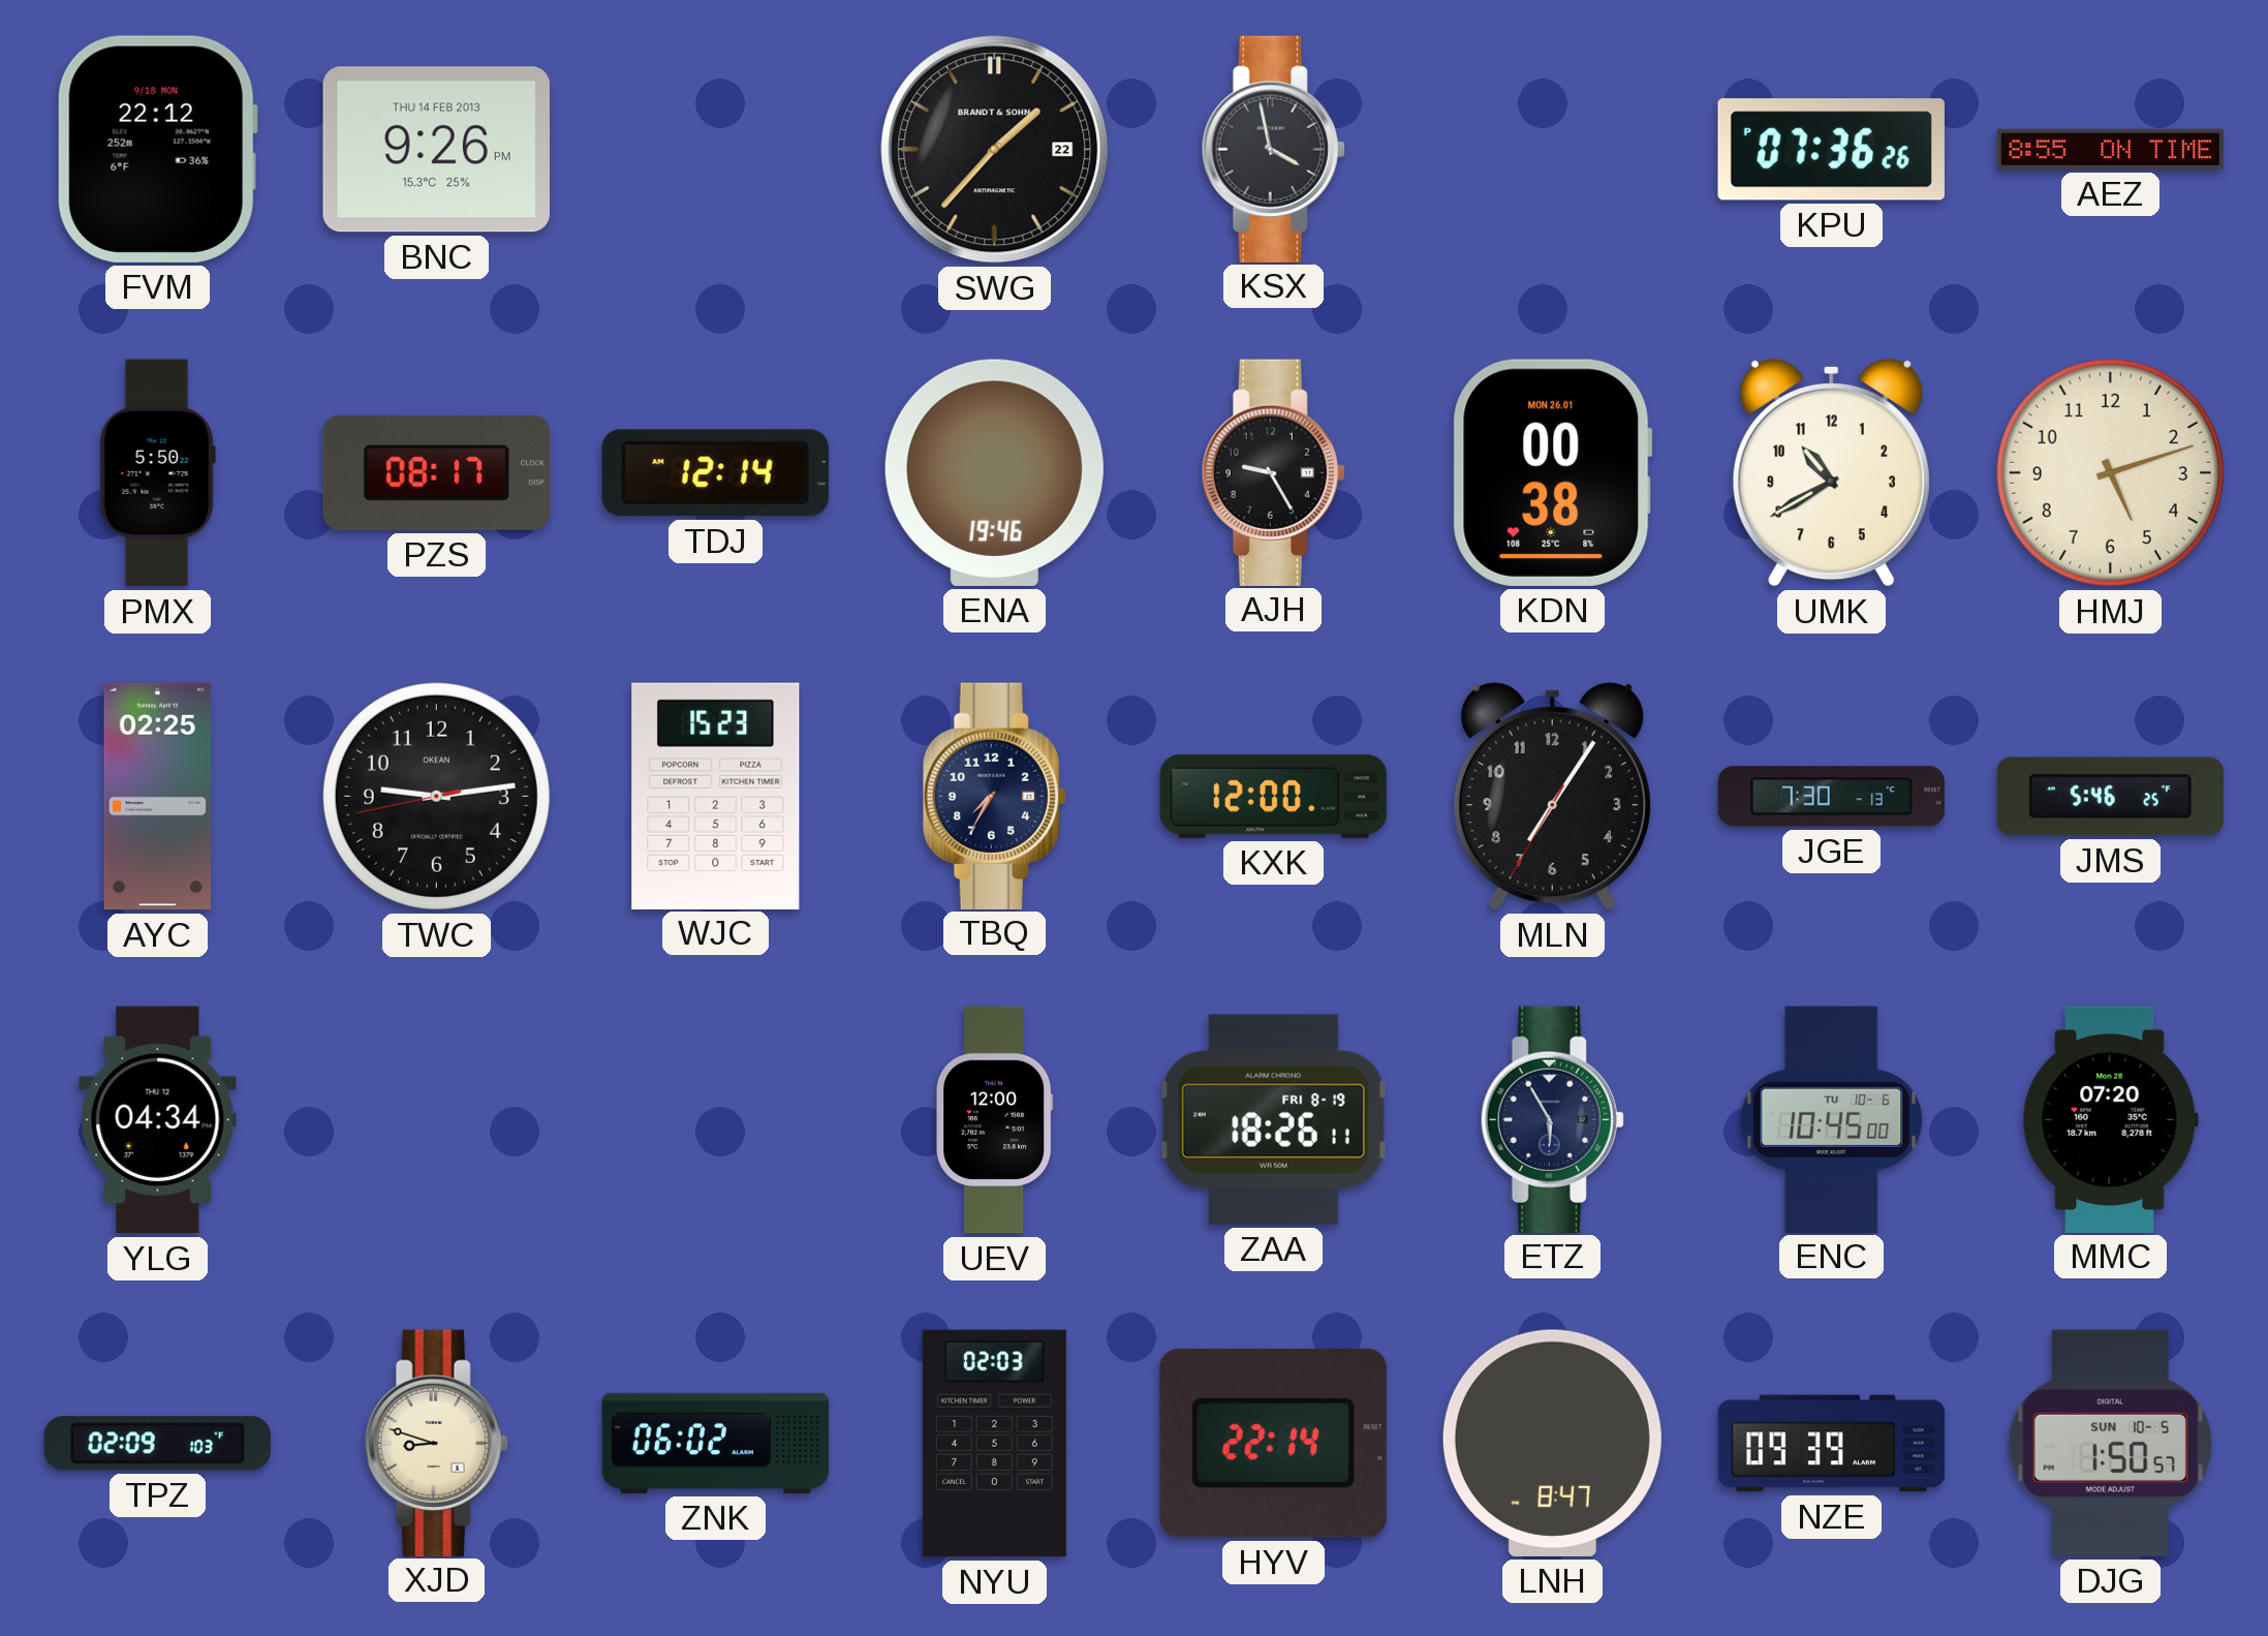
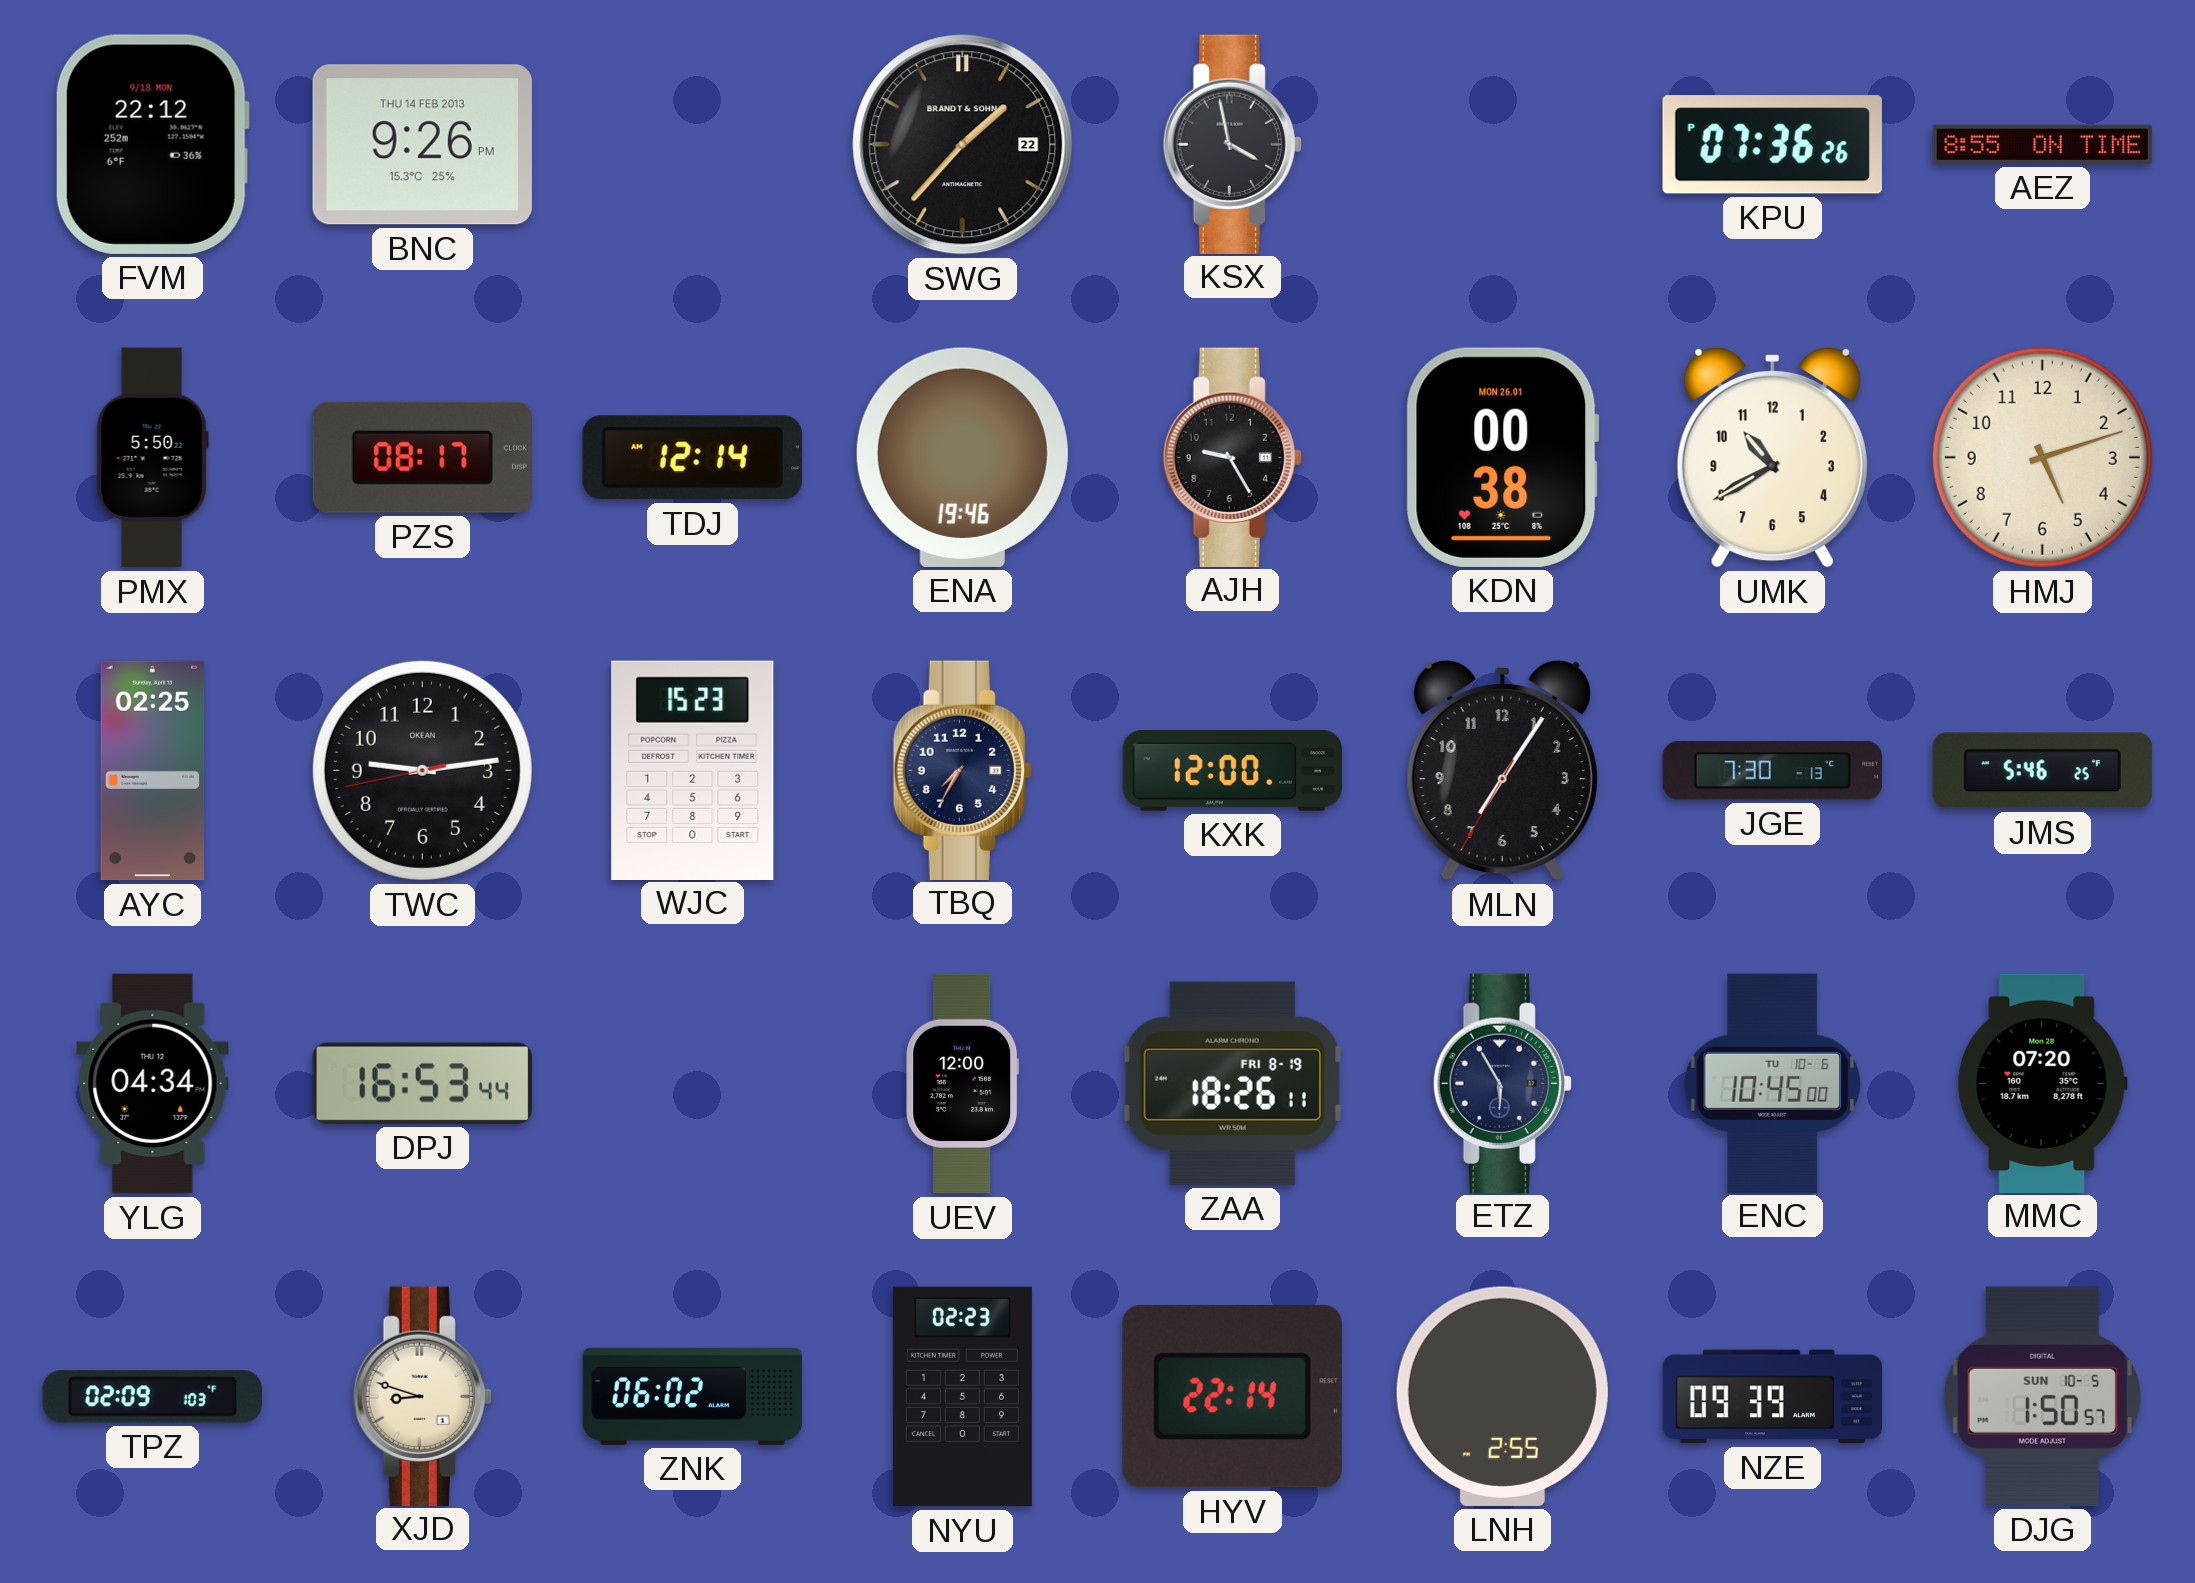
DPJ: none -> 16:53
NYU: 02:03 -> 02:23
LNH: 8:47 -> 2:55
